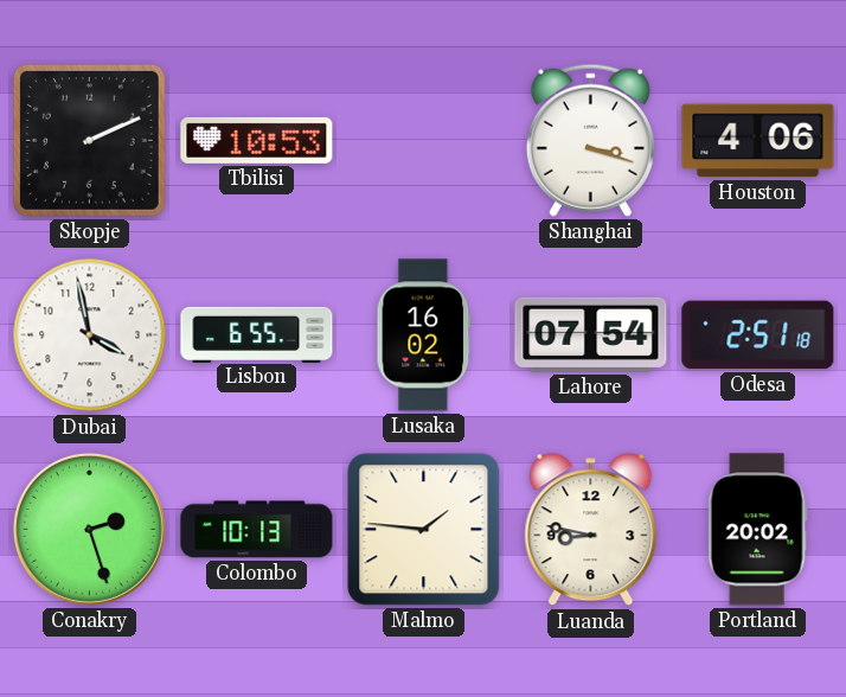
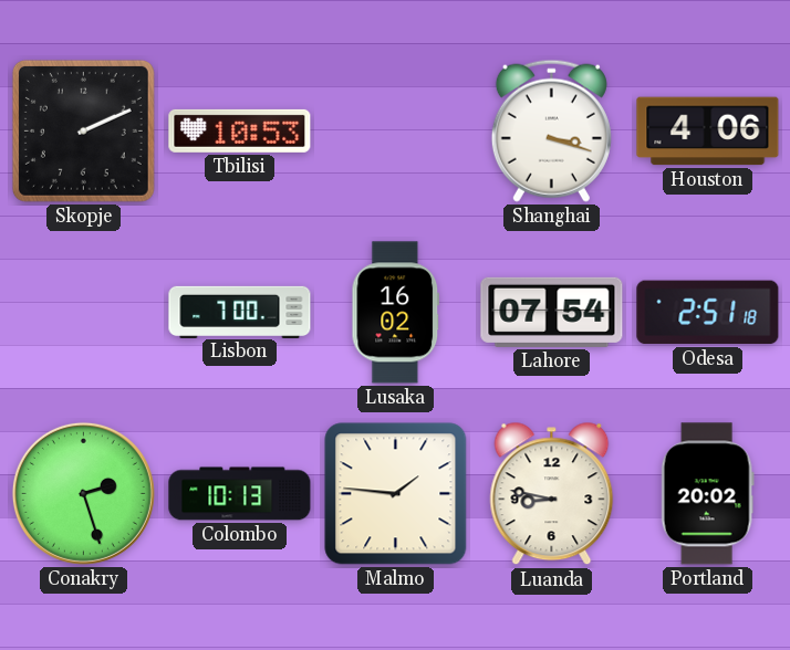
Dubai: 3:58 -> none
Lisbon: 6:55 -> 7:00
